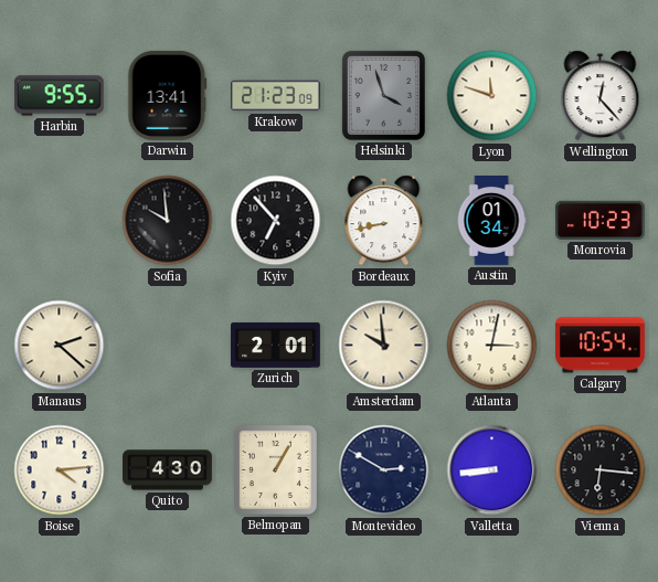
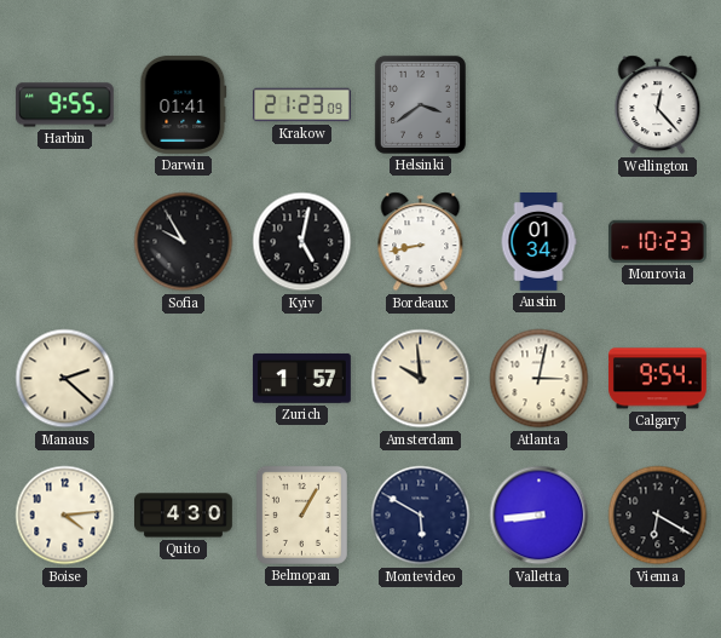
Darwin: 13:41 -> 01:41
Helsinki: 3:57 -> 3:39
Lyon: 11:48 -> none
Sofia: 9:59 -> 9:55
Kyiv: 6:53 -> 5:02
Zurich: 2:01 -> 1:57
Calgary: 10:54 -> 9:54
Montevideo: 2:50 -> 5:50
Vienna: 6:16 -> 6:20
